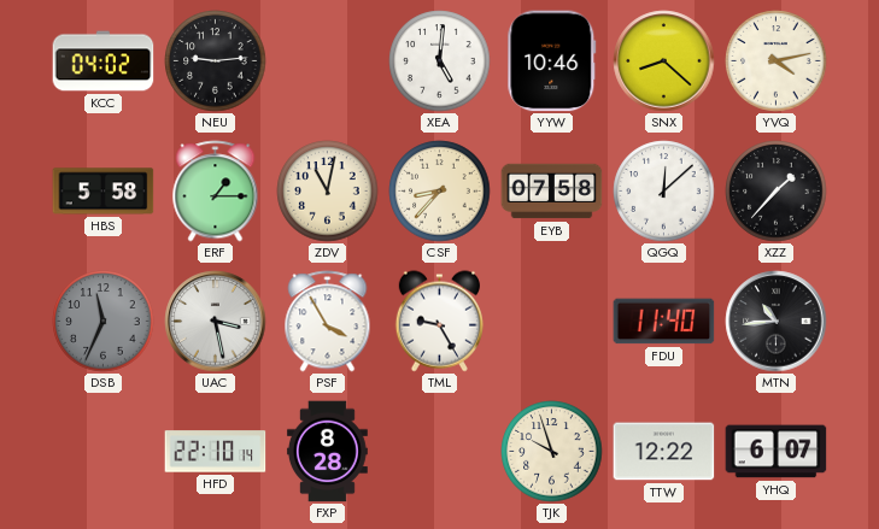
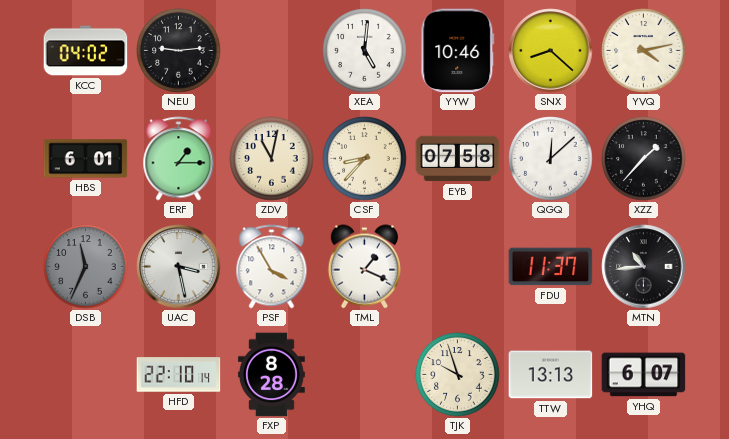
HBS: 5:58 -> 6:01
TML: 9:25 -> 1:19
FDU: 11:40 -> 11:37
TTW: 12:22 -> 13:13
